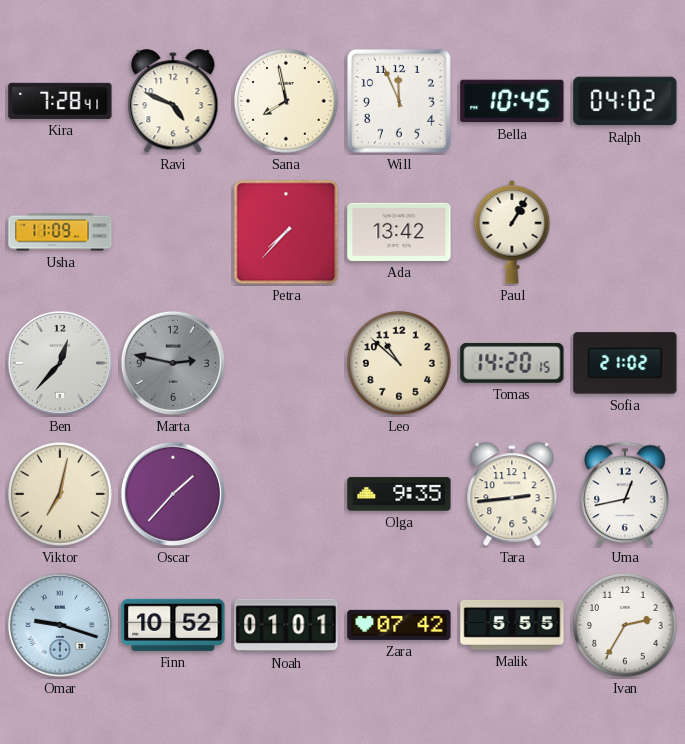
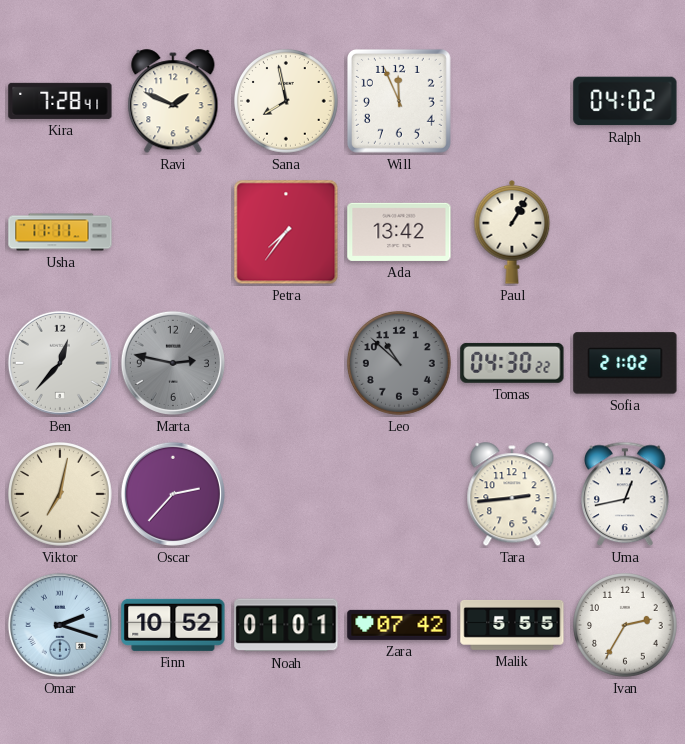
Ravi: 4:49 -> 1:49
Bella: 10:45 -> none
Usha: 11:09 -> 11:11
Petra: 7:37 -> 7:36
Leo dial: cream -> grey
Tomas: 14:20 -> 04:30
Oscar: 1:37 -> 2:37
Olga: 9:35 -> none
Omar: 9:18 -> 2:18
